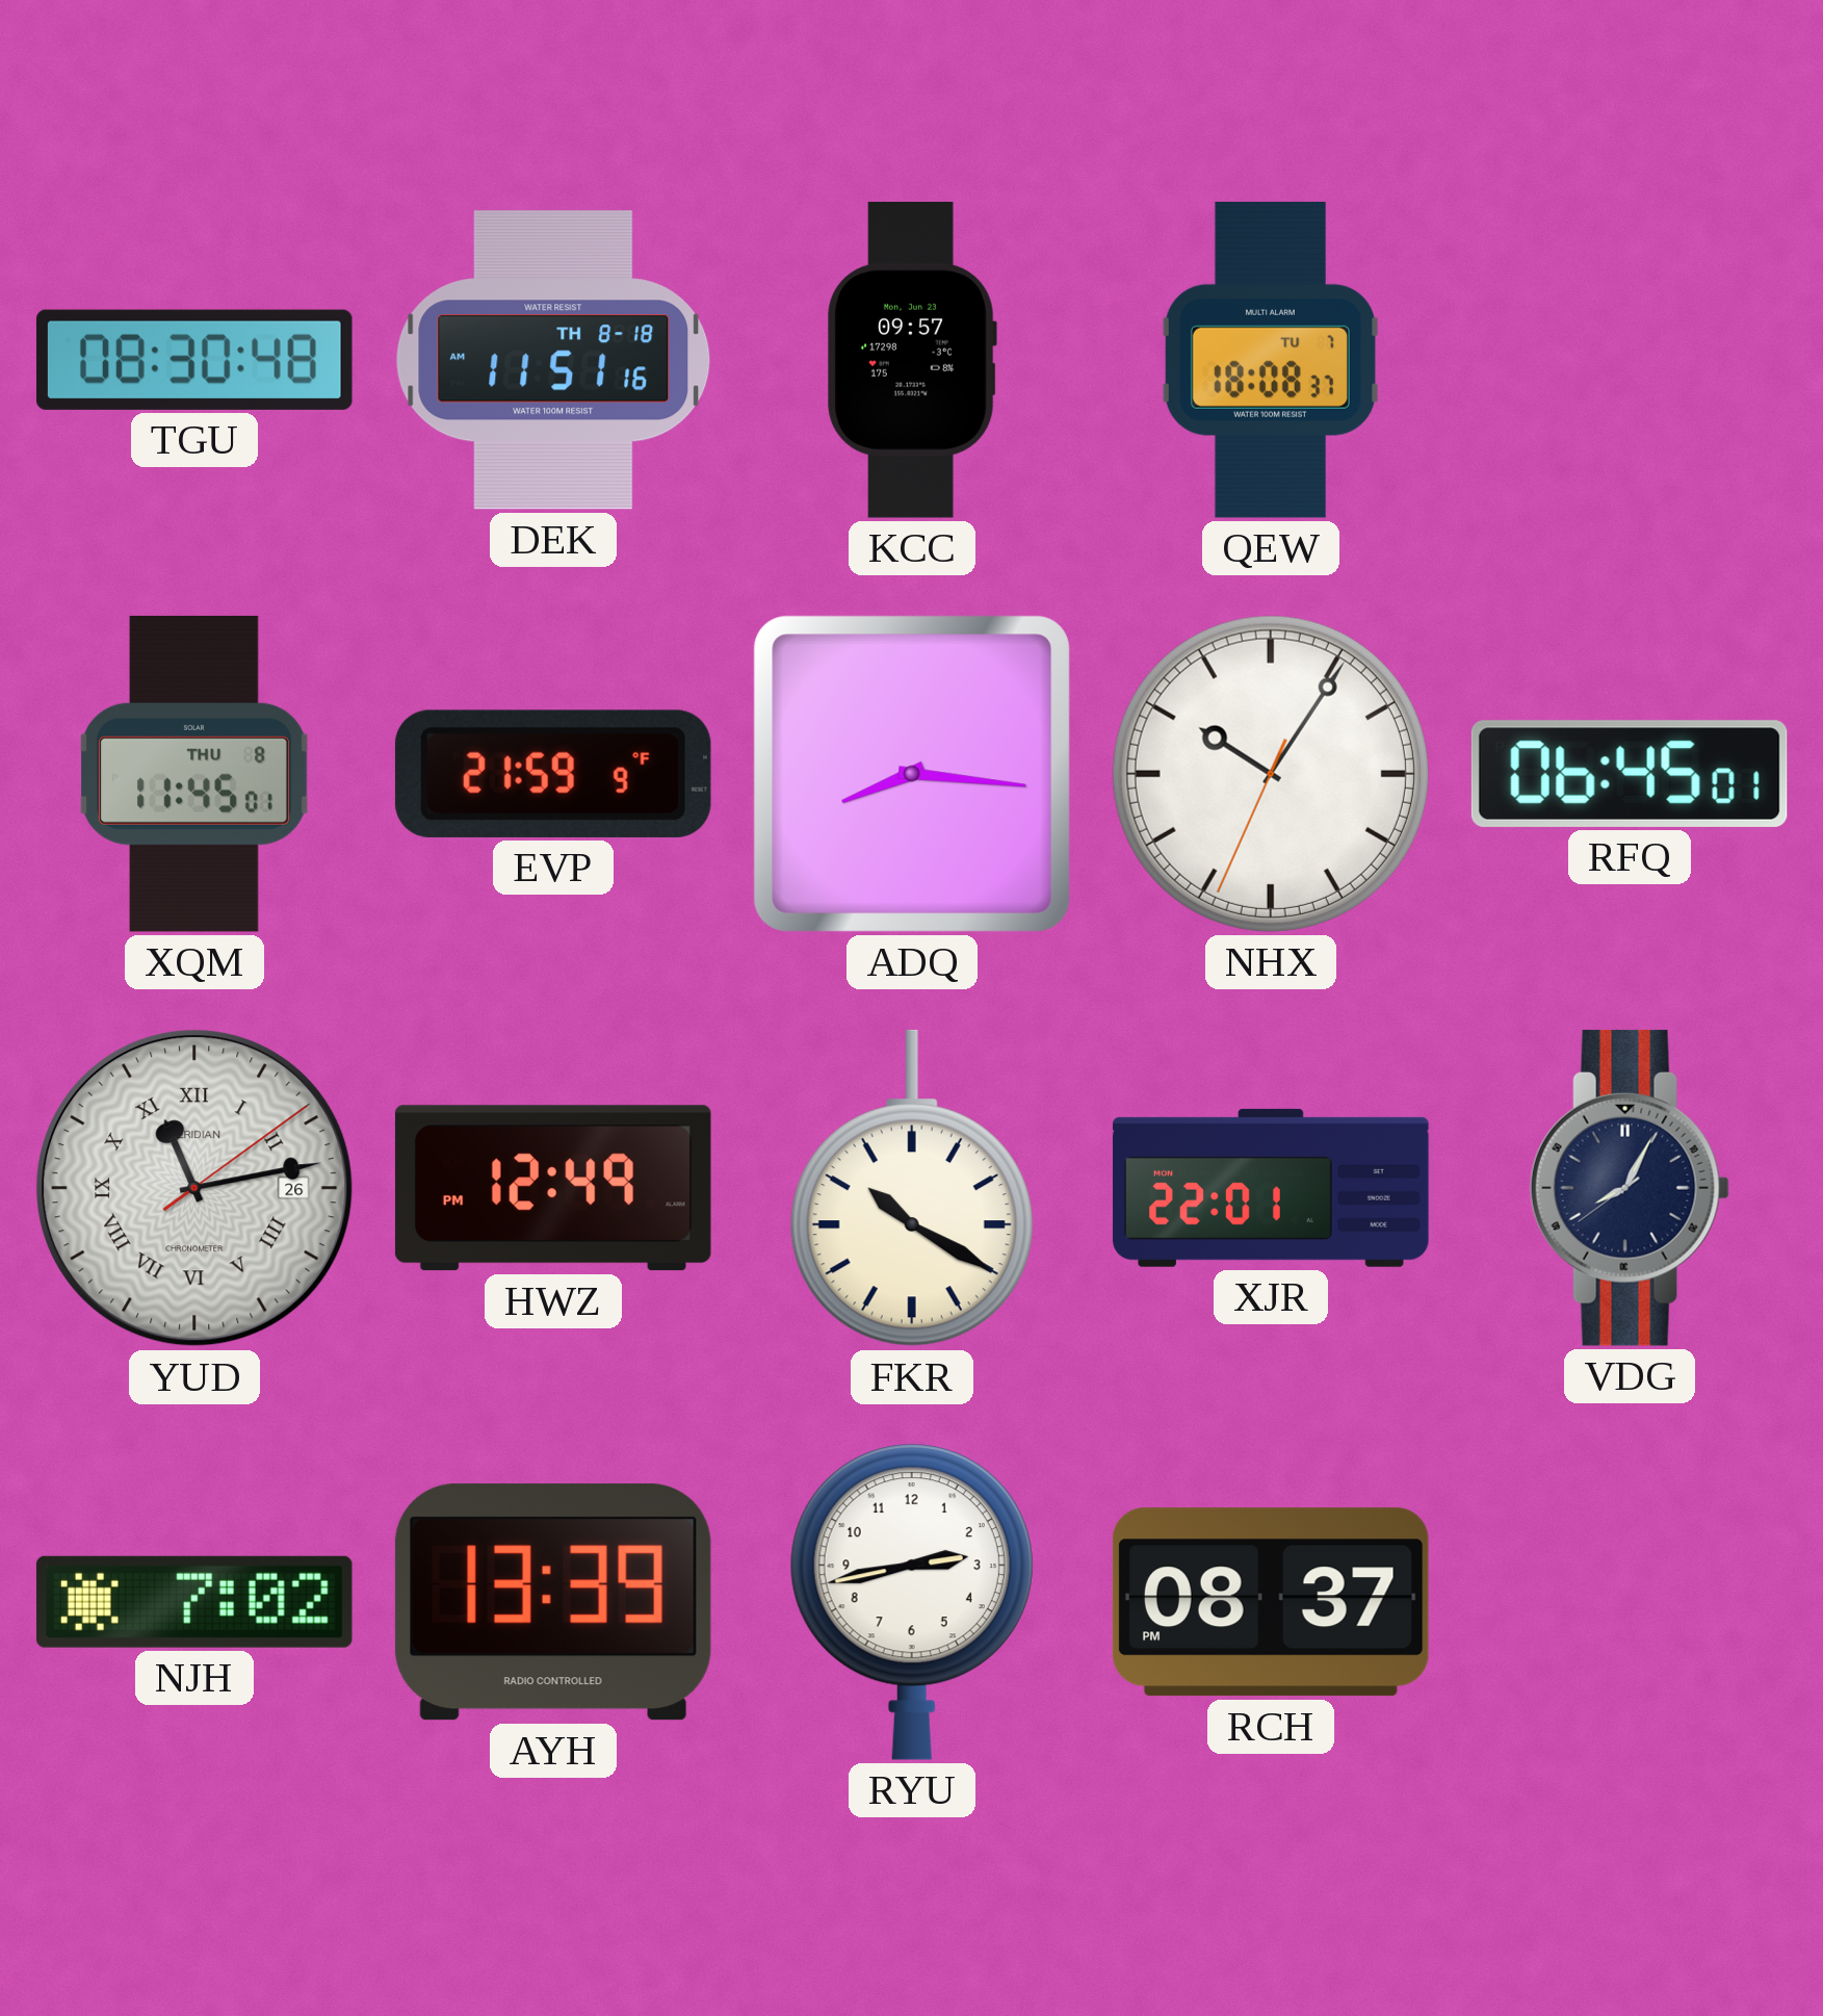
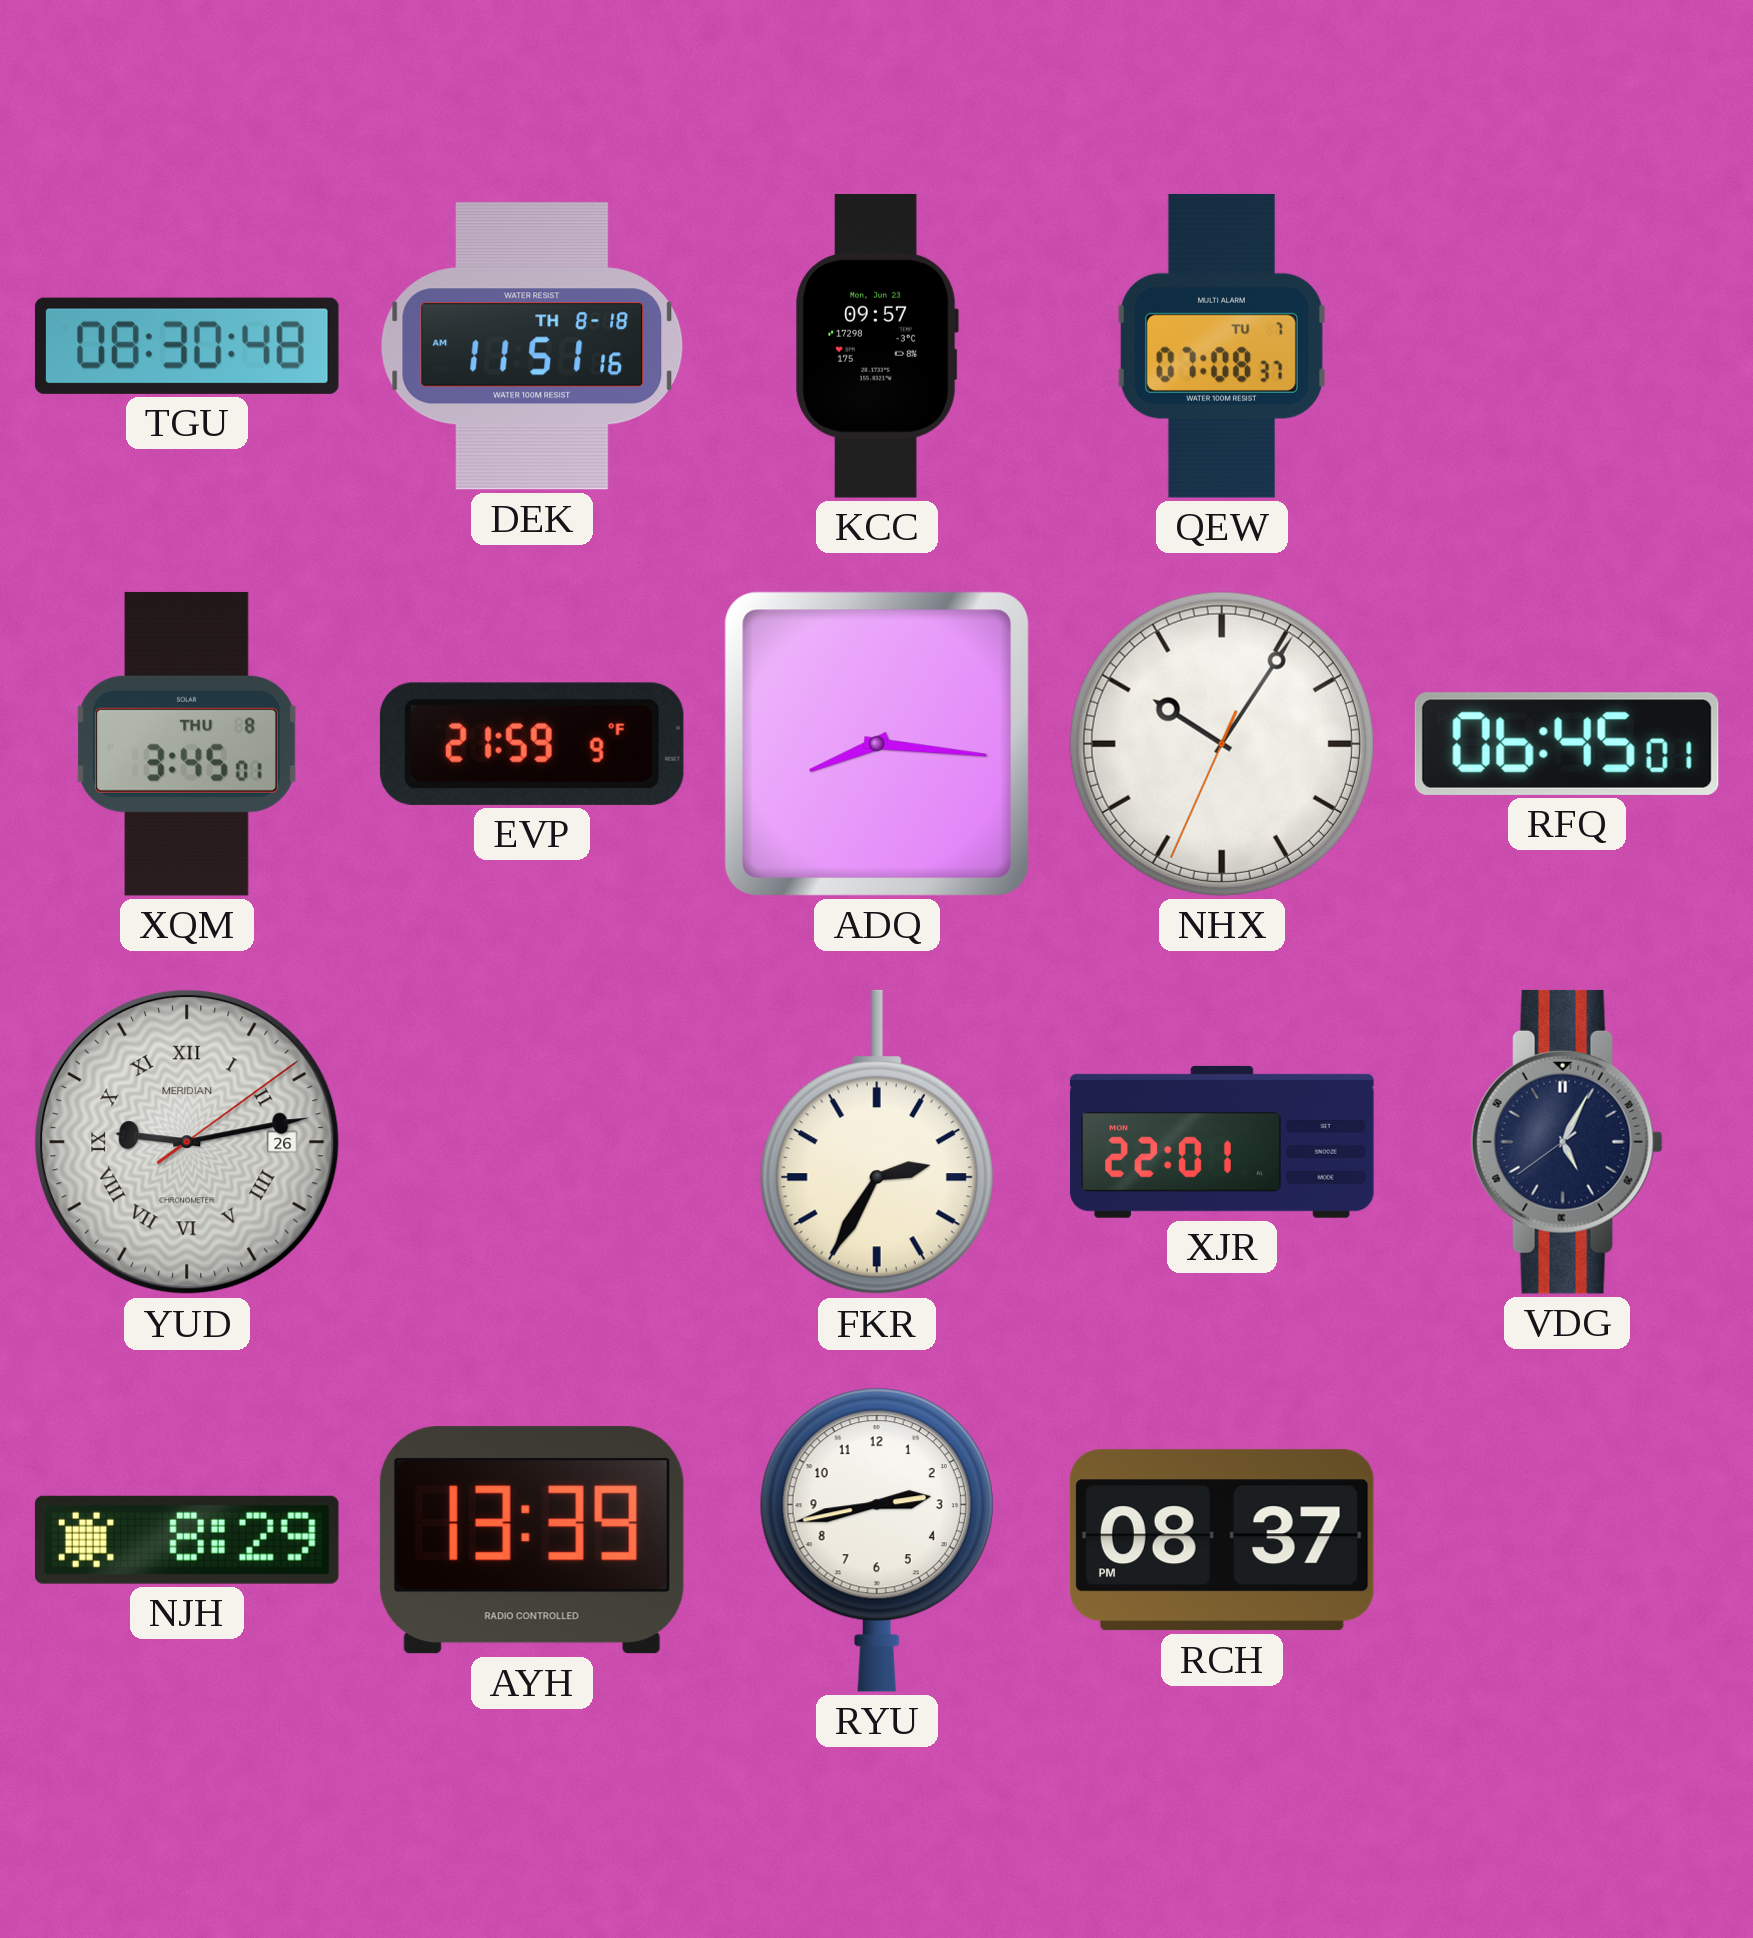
QEW: 18:08 -> 07:08
XQM: 11:45 -> 3:45
YUD: 11:13 -> 9:13
HWZ: 12:49 -> none
FKR: 10:20 -> 2:35
VDG: 8:04 -> 5:04
NJH: 7:02 -> 8:29
